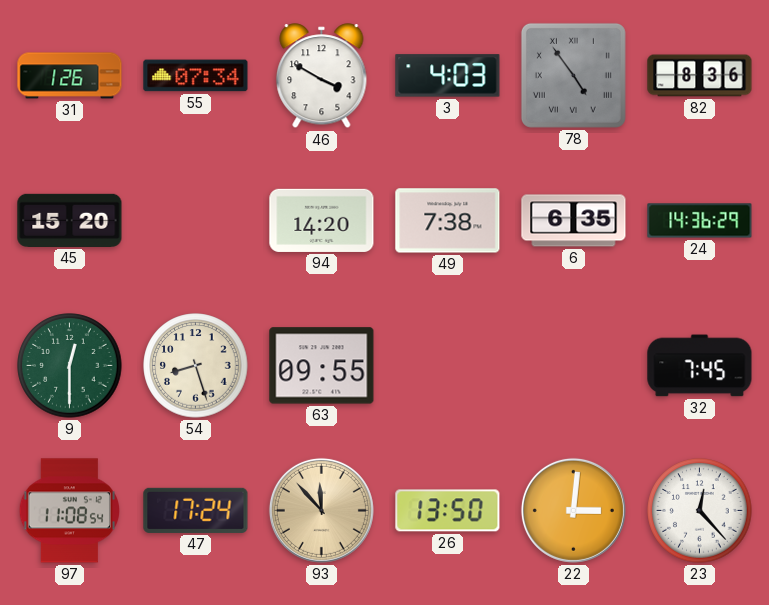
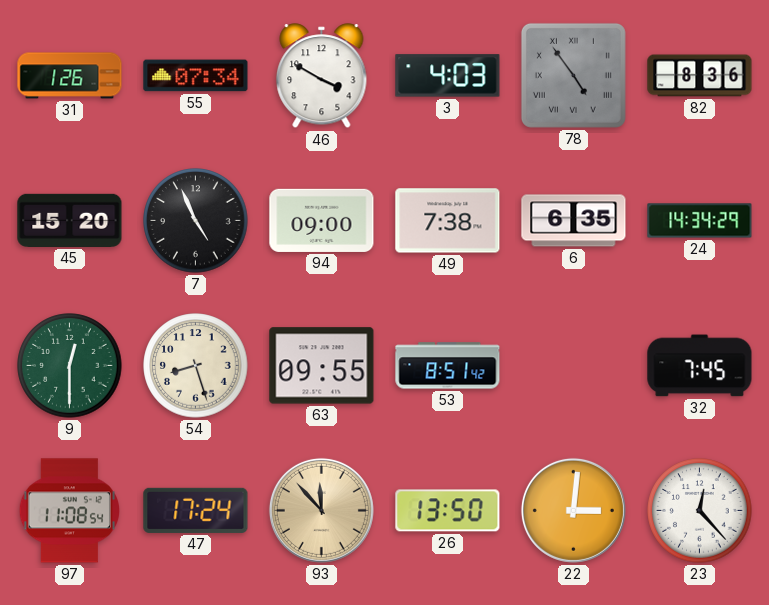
7: none -> 4:56
94: 14:20 -> 09:00
24: 14:36 -> 14:34
53: none -> 8:51
